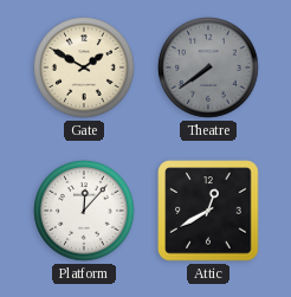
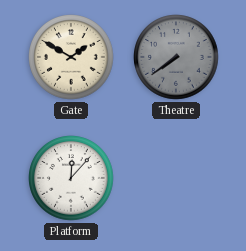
Attic: 12:40 -> none
